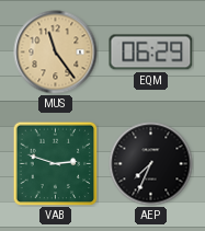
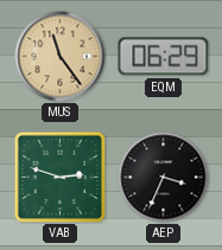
AEP: 7:34 -> 3:34
